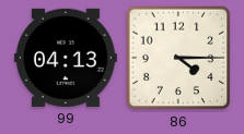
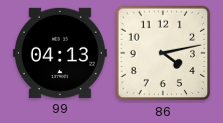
86: 4:15 -> 4:13
